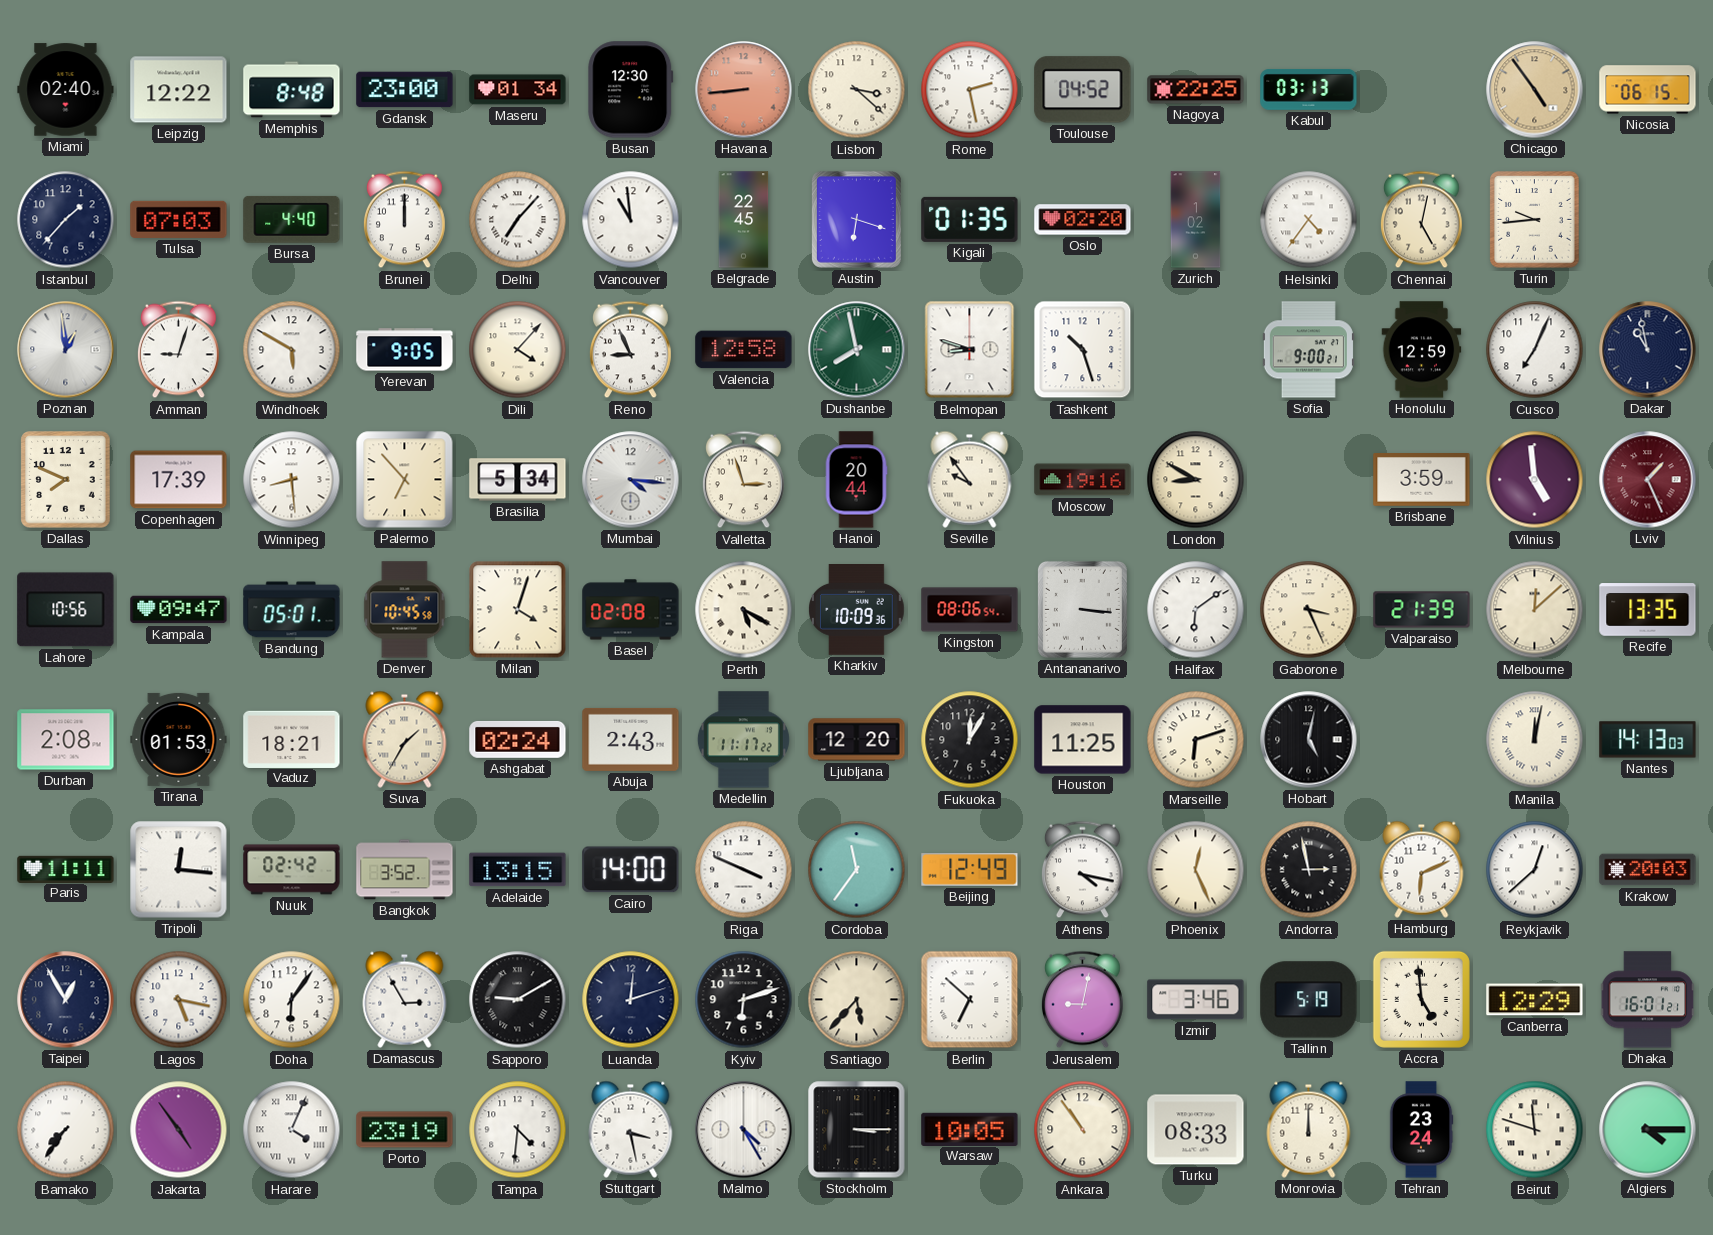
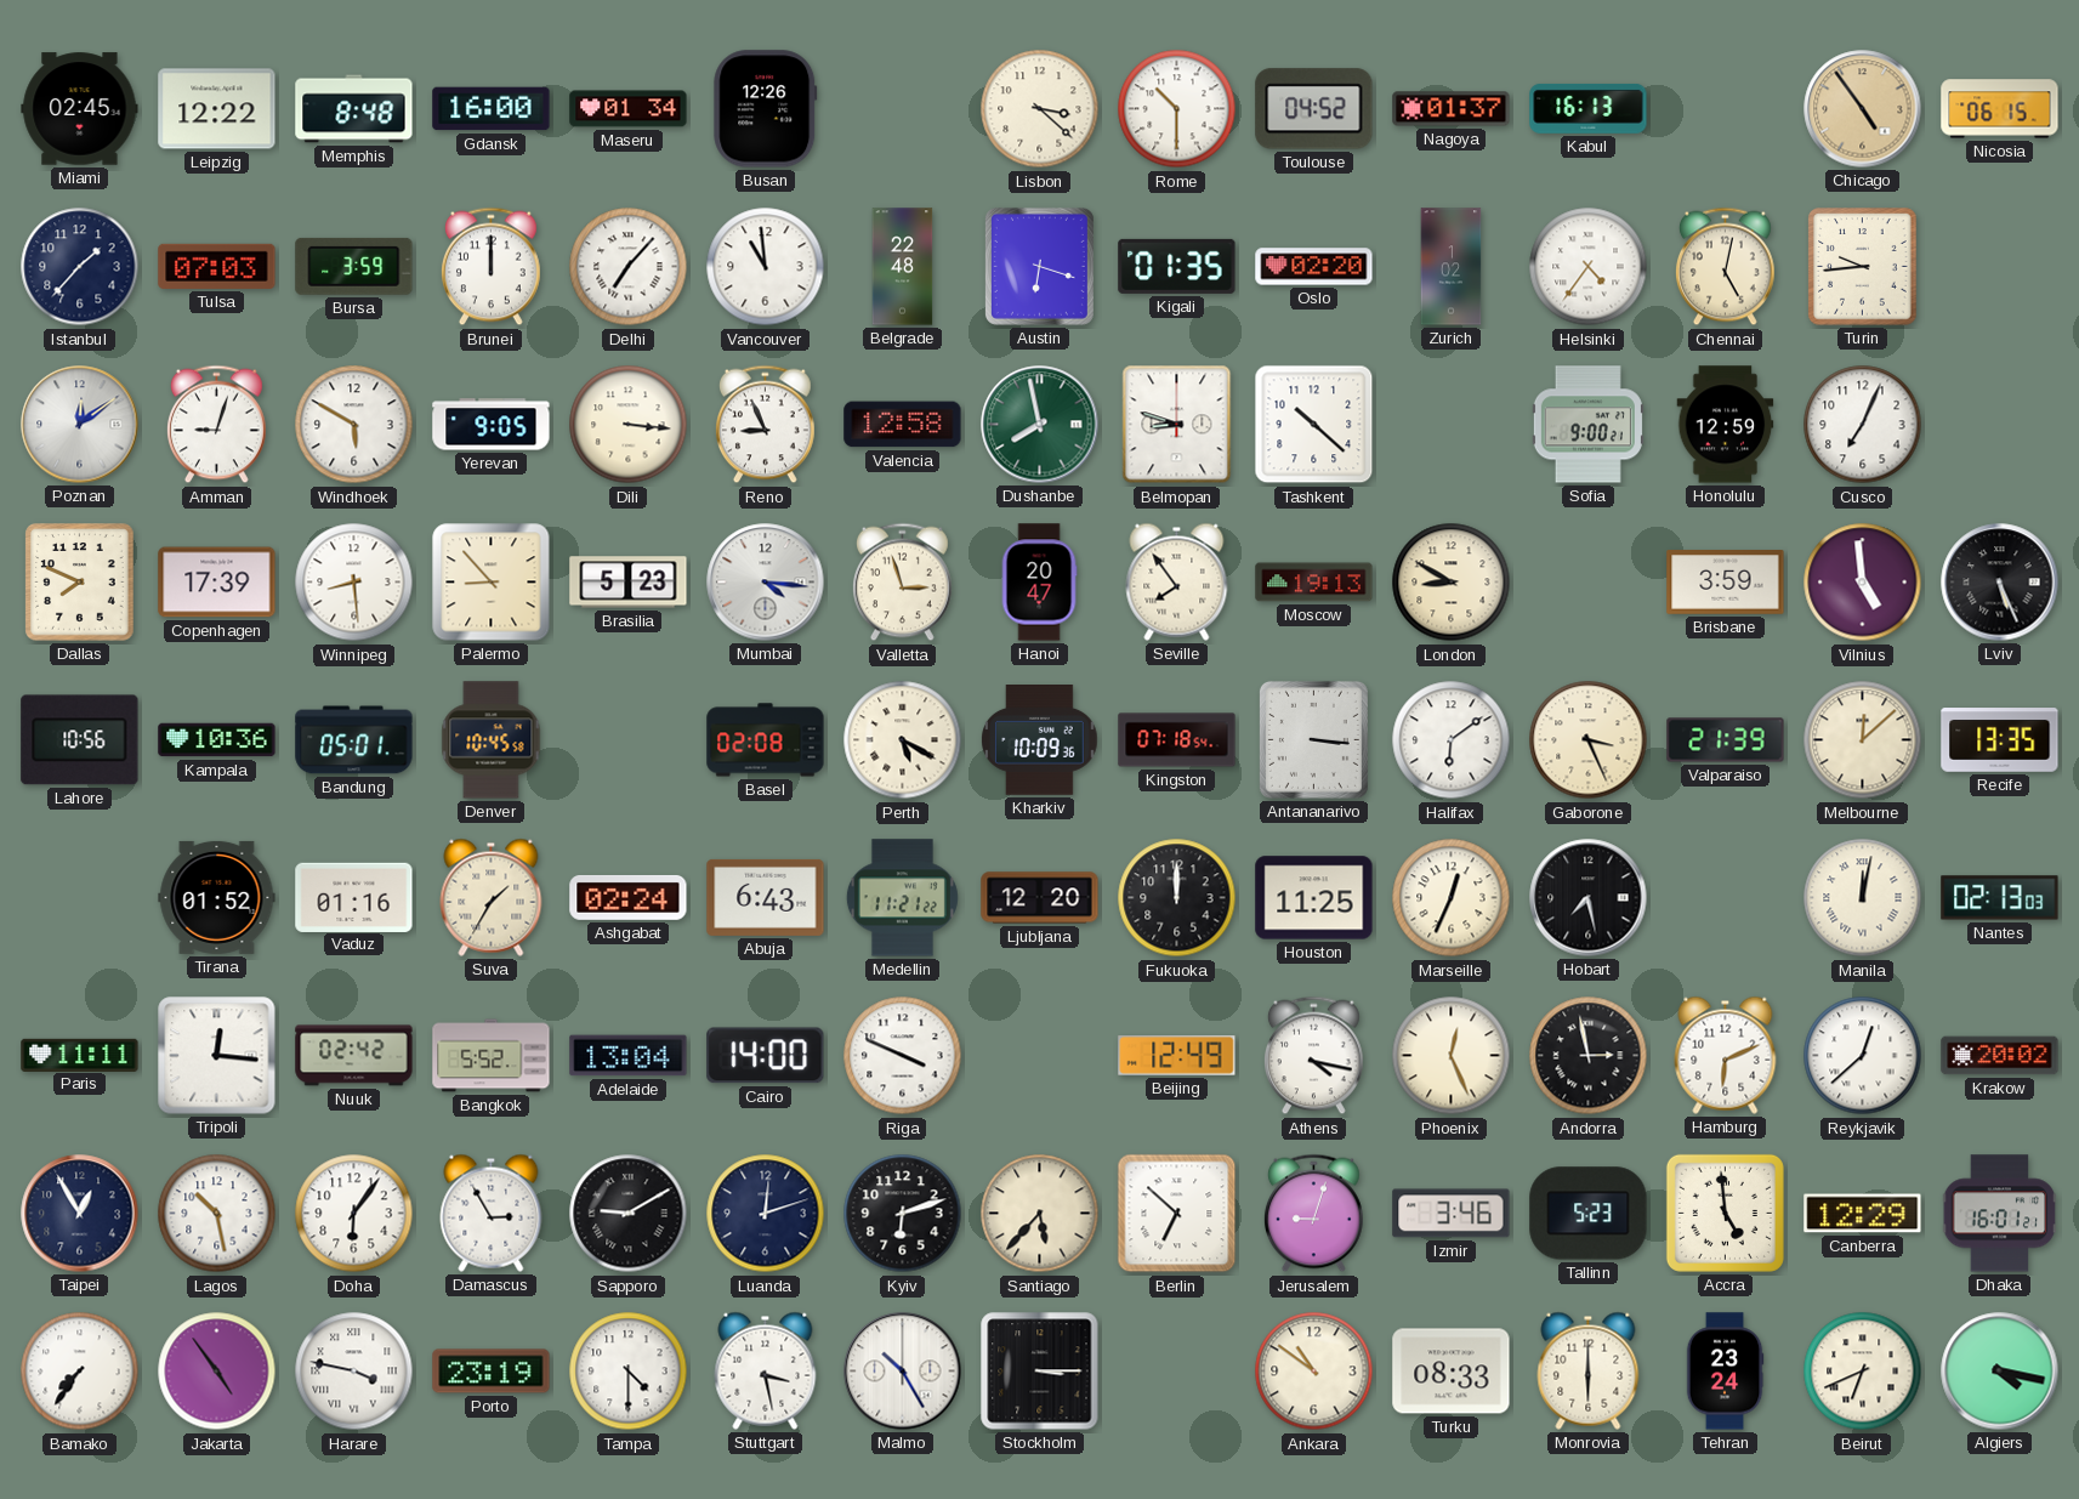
Miami: 02:40 -> 02:45
Gdansk: 23:00 -> 16:00
Busan: 12:30 -> 12:26
Havana: 8:44 -> none
Rome: 2:28 -> 10:30
Nagoya: 22:25 -> 01:37
Kabul: 03:13 -> 16:13
Bursa: 4:40 -> 3:59
Belgrade: 22:45 -> 22:48
Poznan: 12:59 -> 12:09
Dili: 4:07 -> 3:16
Tashkent: 10:27 -> 10:22
Dakar: 10:58 -> none
Palermo: 6:53 -> 8:53
Brasilia: 5:34 -> 5:23
Hanoi: 20:44 -> 20:47
Seville: 9:54 -> 7:54
Moscow: 19:16 -> 19:13
Lviv: 1:26 -> 5:26
Lviv dial: burgundy -> black
Kampala: 09:47 -> 10:36
Milan: 4:03 -> none
Kingston: 08:06 -> 07:18
Durban: 2:08 -> none
Tirana: 01:53 -> 01:52
Vaduz: 18:21 -> 01:16
Abuja: 2:43 -> 6:43
Medellin: 11:17 -> 11:21
Fukuoka: 12:05 -> 12:00
Marseille: 6:12 -> 12:34
Hobart: 5:02 -> 7:28
Nantes: 14:13 -> 02:13
Bangkok: 3:52 -> 5:52
Adelaide: 13:15 -> 13:04
Cordoba: 11:36 -> none
Krakow: 20:03 -> 20:02
Lagos: 5:17 -> 10:28
Jerusalem: 9:02 -> 9:03
Tallinn: 5:19 -> 5:23
Harare: 4:04 -> 3:47
Tampa: 4:31 -> 4:30
Malmo: 4:25 -> 10:25
Warsaw: 10:05 -> none
Ankara: 10:54 -> 10:51
Monrovia: 12:00 -> 6:00
Beirut: 11:48 -> 6:41
Algiers: 4:15 -> 4:17
